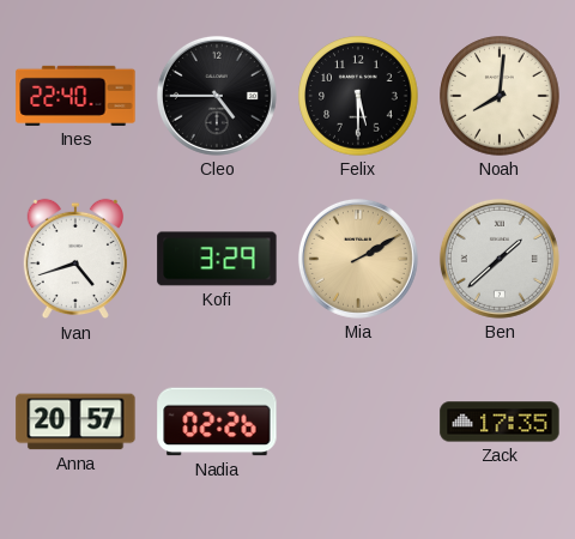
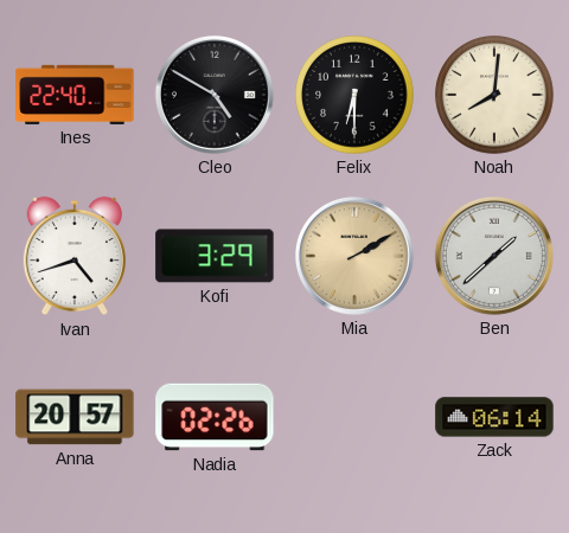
Cleo: 4:45 -> 4:50
Felix: 5:30 -> 6:30
Zack: 17:35 -> 06:14
